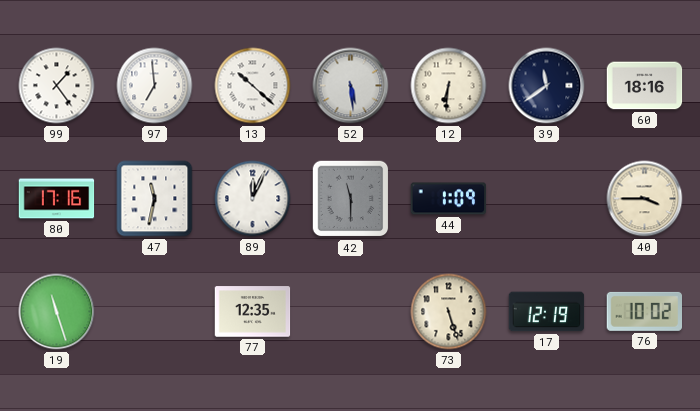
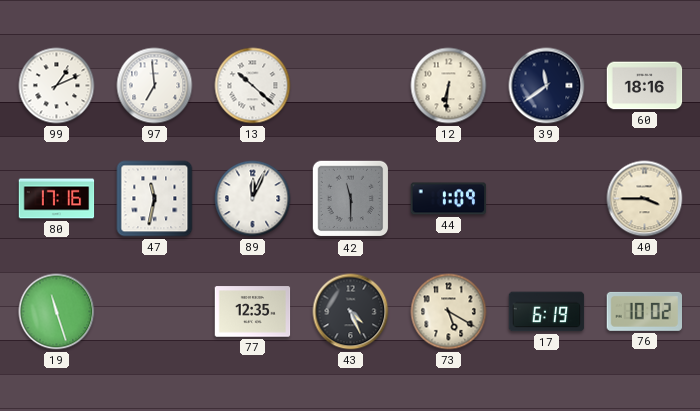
99: 1:24 -> 1:11
52: 5:29 -> none
43: none -> 4:26
73: 5:27 -> 5:20
17: 12:19 -> 6:19
